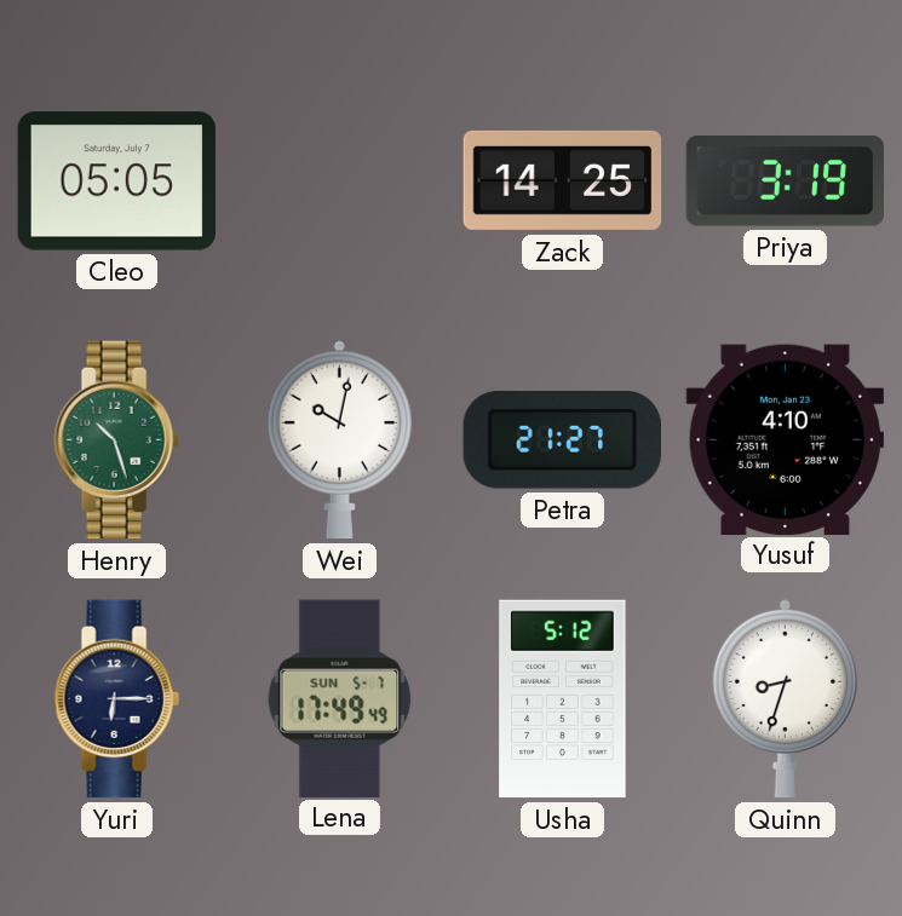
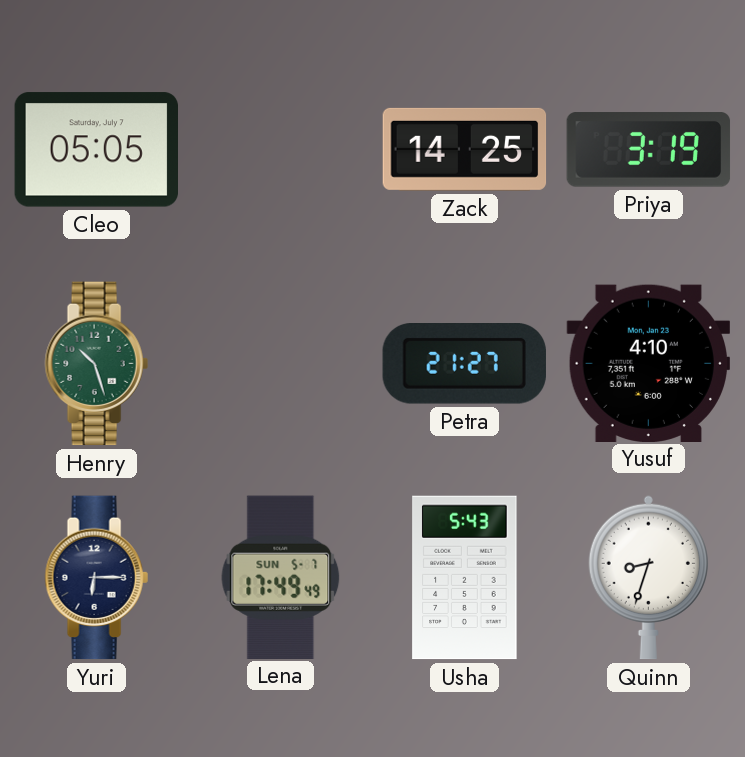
Wei: 10:02 -> none
Usha: 5:12 -> 5:43
